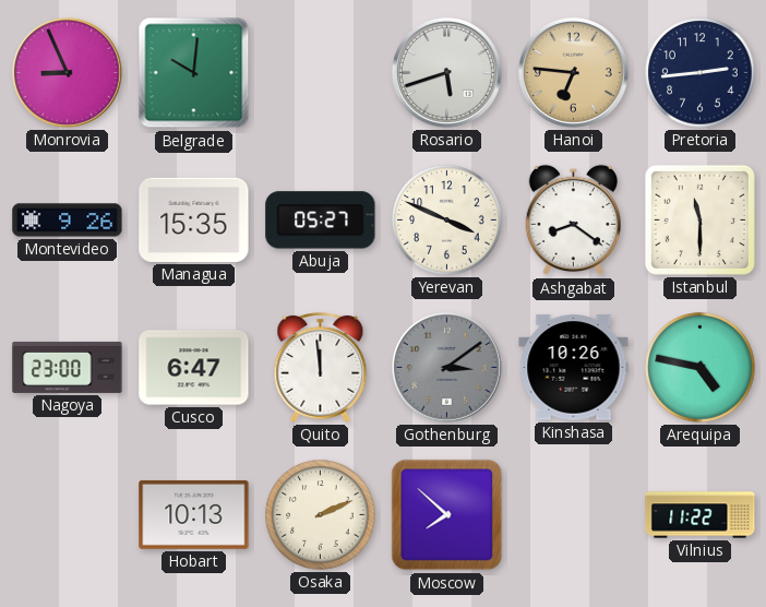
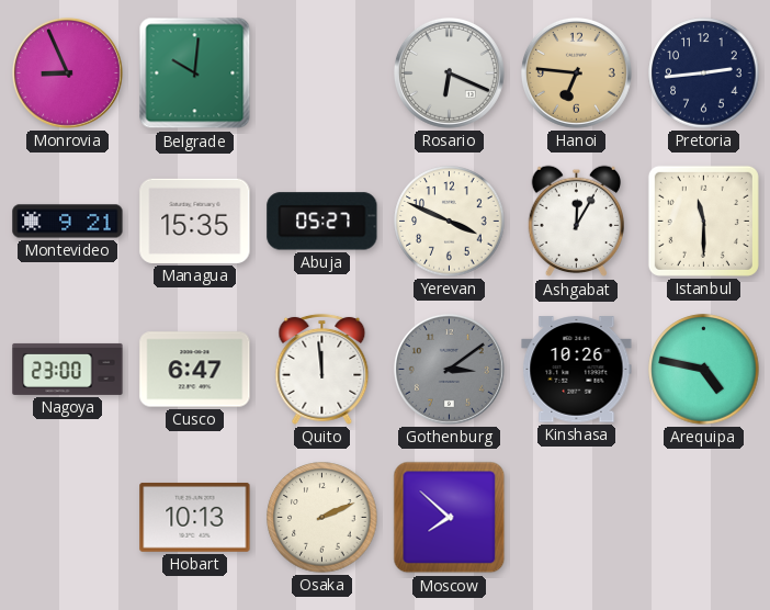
Rosario: 5:42 -> 6:19
Montevideo: 9:26 -> 9:21
Ashgabat: 8:21 -> 12:05
Vilnius: 11:22 -> none
